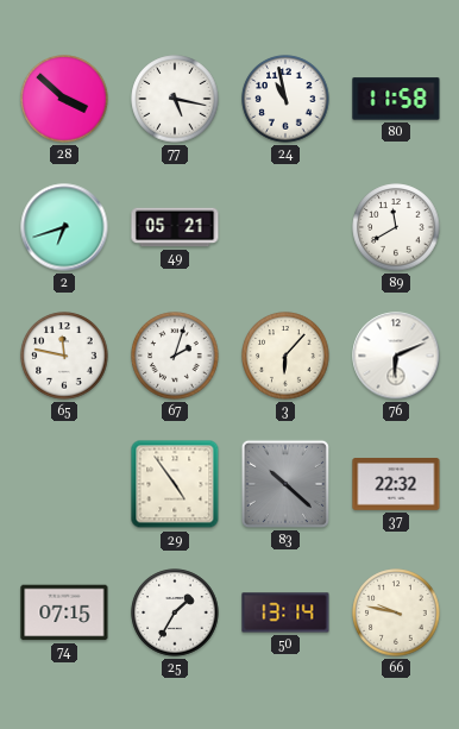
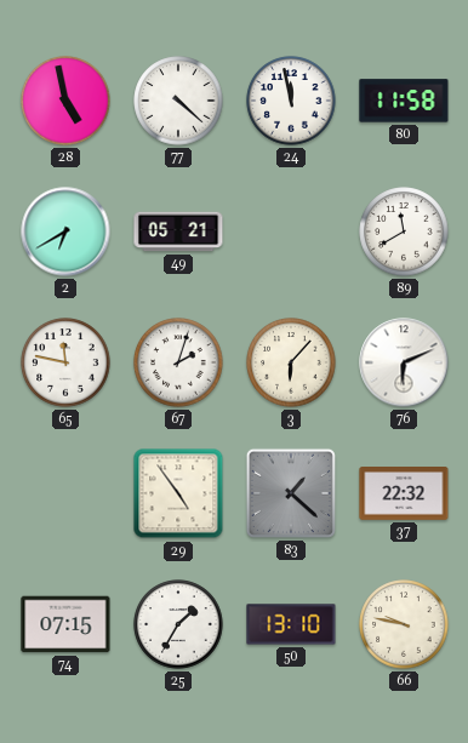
28: 3:52 -> 4:58
77: 5:17 -> 4:22
24: 10:58 -> 11:58
2: 6:42 -> 6:40
83: 10:22 -> 1:22
50: 13:14 -> 13:10
